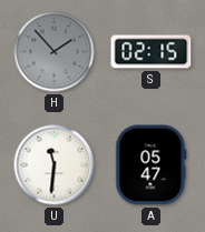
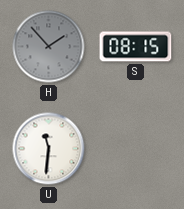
S: 02:15 -> 08:15
A: 05:47 -> none
